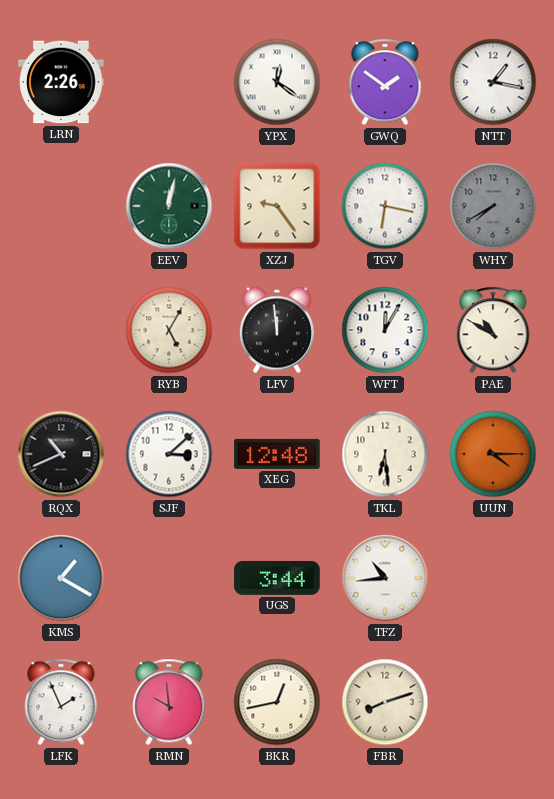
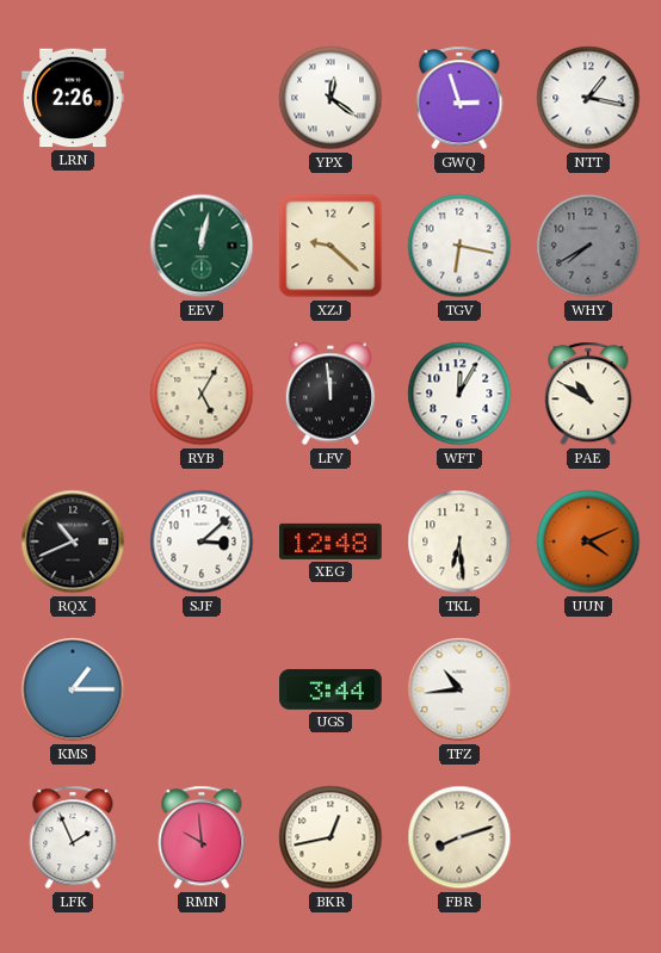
GWQ: 1:51 -> 2:57
XZJ: 9:24 -> 9:22
UUN: 4:15 -> 4:11
KMS: 1:20 -> 1:15
